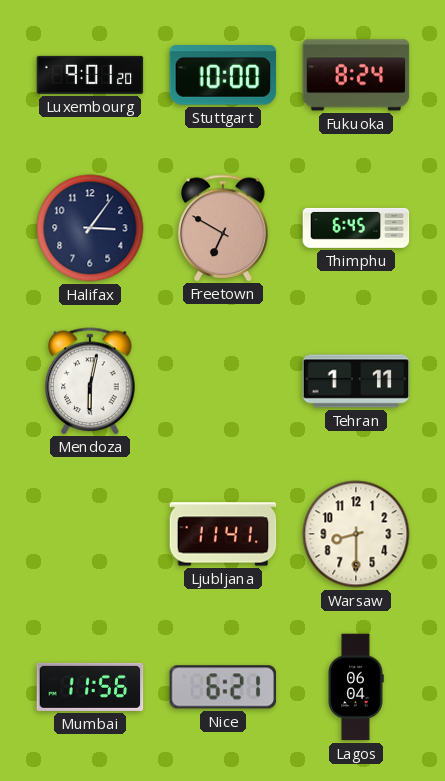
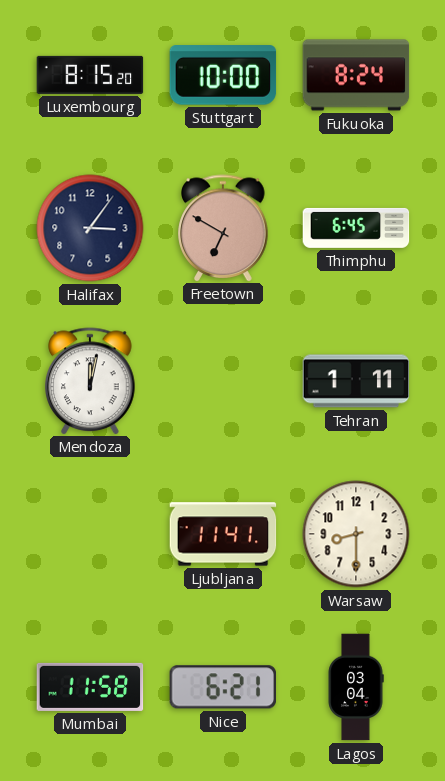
Luxembourg: 9:01 -> 8:15
Mendoza: 6:02 -> 12:02
Mumbai: 11:56 -> 11:58
Lagos: 06:04 -> 03:04
